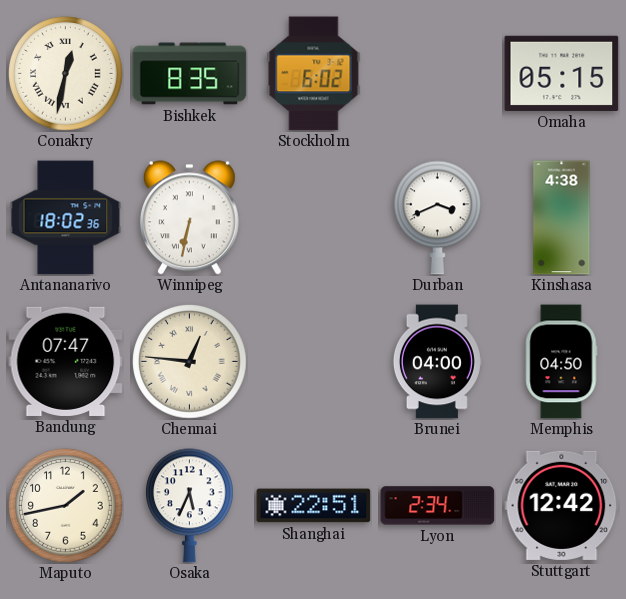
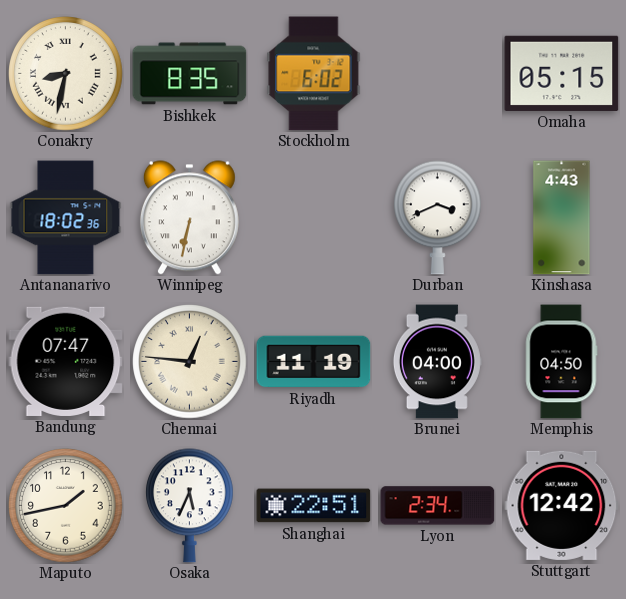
Conakry: 12:32 -> 8:32
Kinshasa: 4:38 -> 4:43
Riyadh: none -> 11:19
